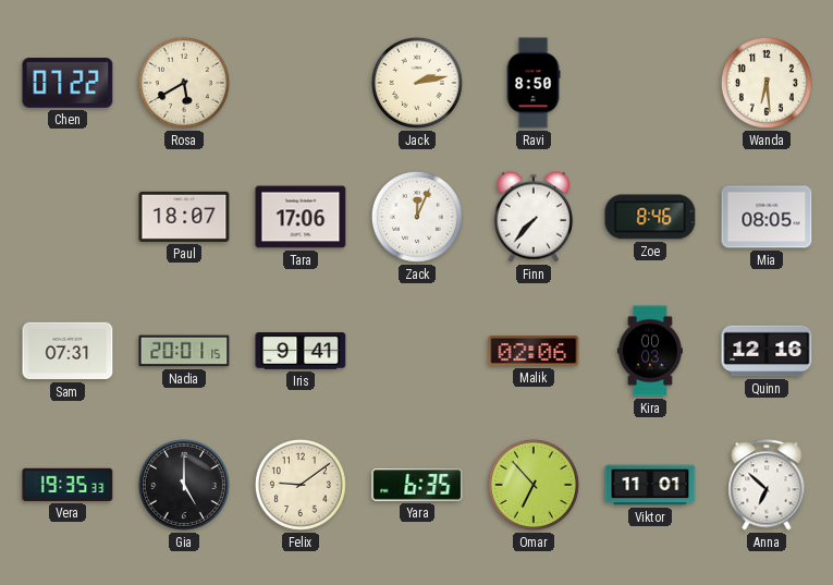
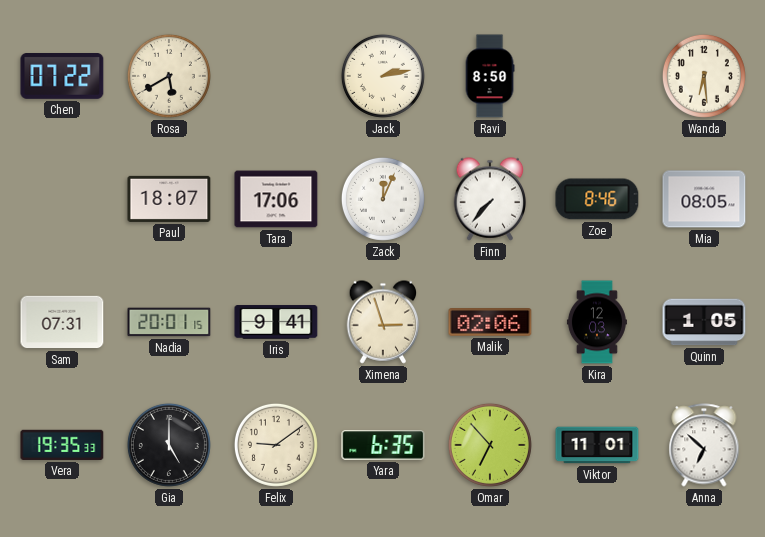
Ximena: none -> 2:57
Kira: 00:03 -> 12:03
Quinn: 12:16 -> 1:05
